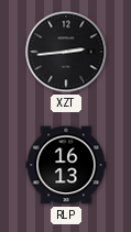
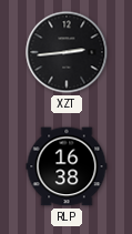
RLP: 16:13 -> 16:38
